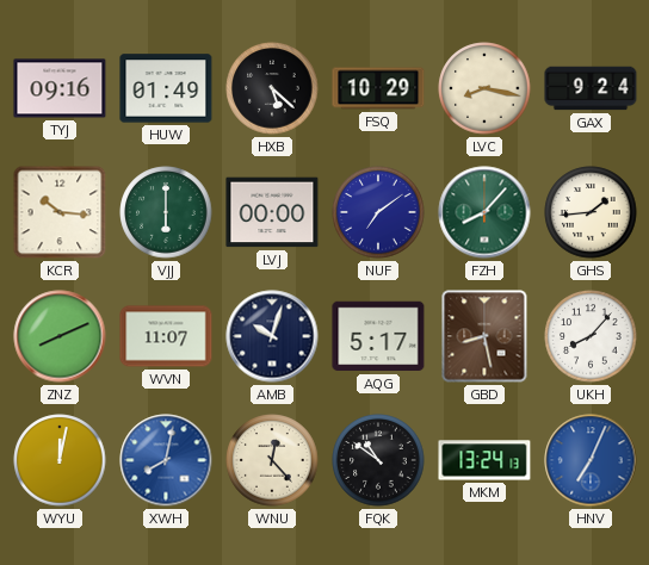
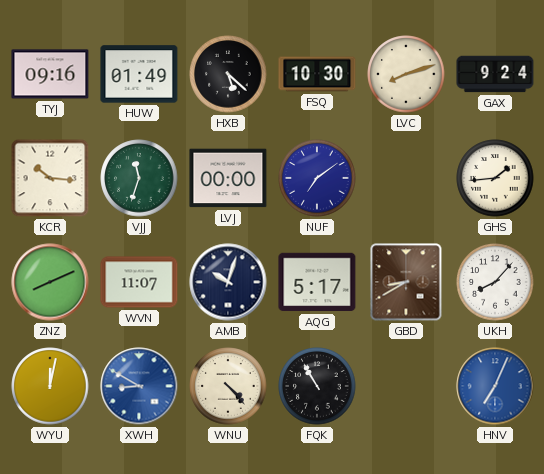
FSQ: 10:29 -> 10:30
LVC: 8:17 -> 8:12
VJJ: 6:00 -> 11:33
FZH: 8:07 -> none
GBD: 8:28 -> 8:40
XWH: 8:02 -> 8:50
WNU: 12:23 -> 4:23
FQK: 10:51 -> 10:55
MKM: 13:24 -> none
